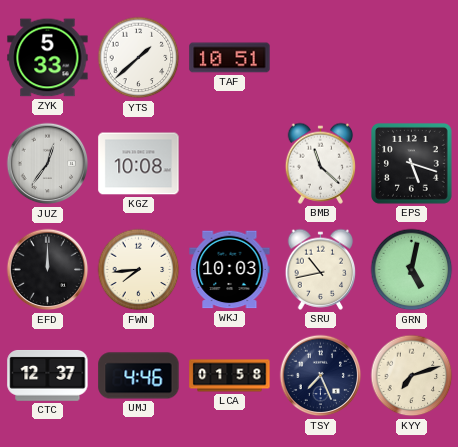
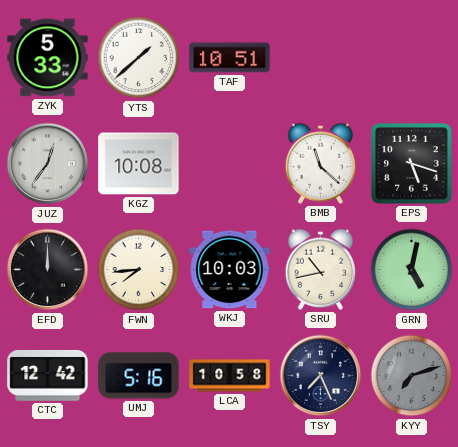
CTC: 12:37 -> 12:42
UMJ: 4:46 -> 5:16
LCA: 01:58 -> 10:58
KYY dial: cream -> grey
